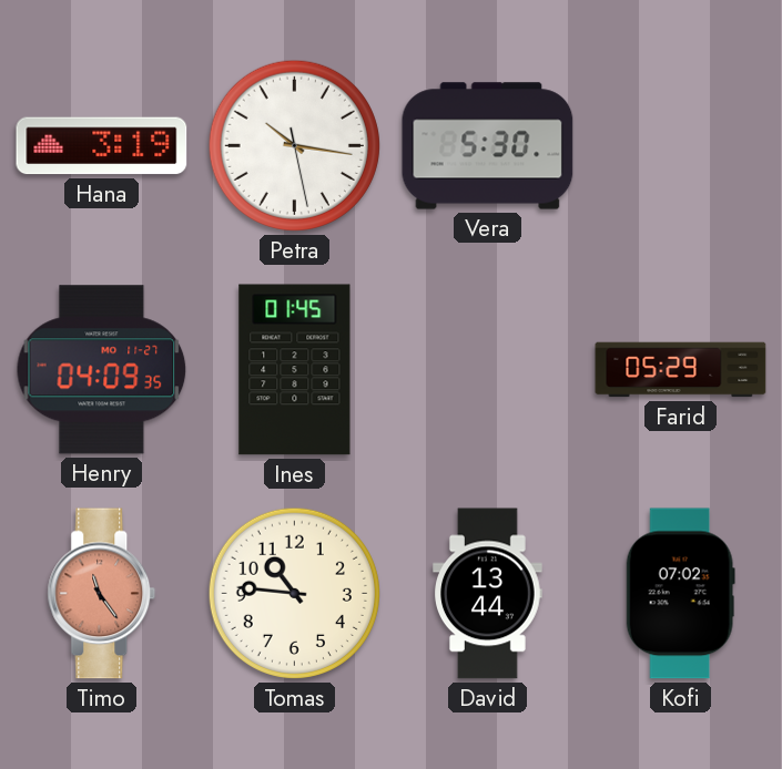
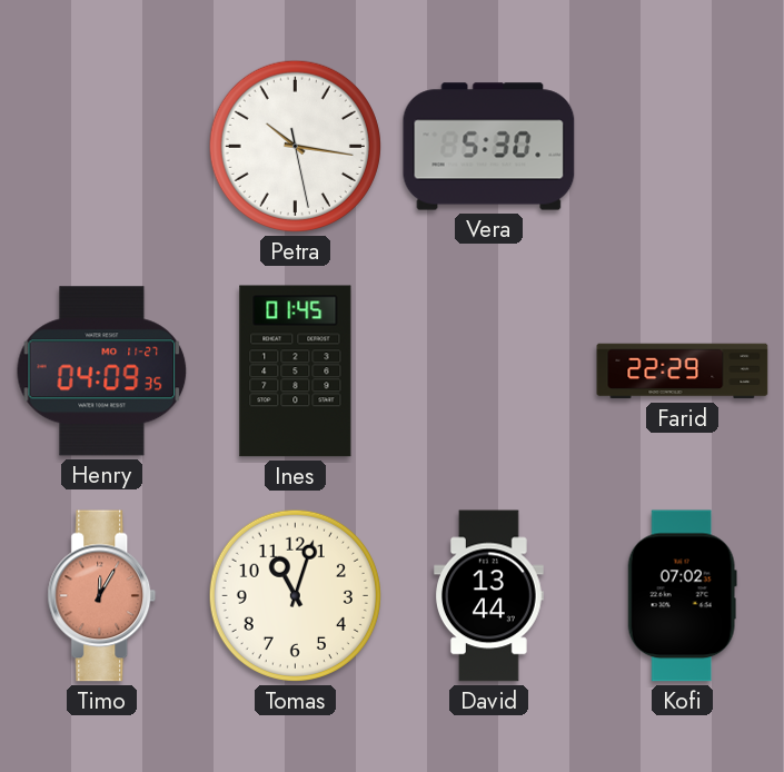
Hana: 3:19 -> none
Farid: 05:29 -> 22:29
Timo: 11:24 -> 12:05
Tomas: 10:46 -> 11:03
